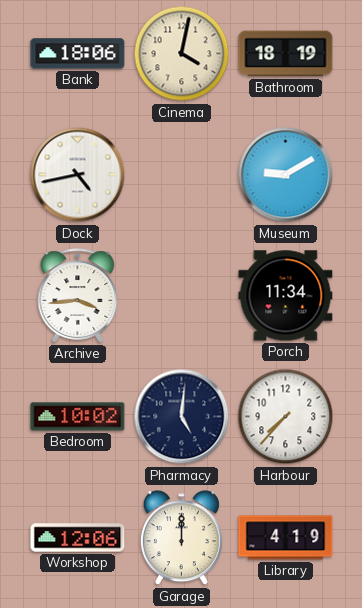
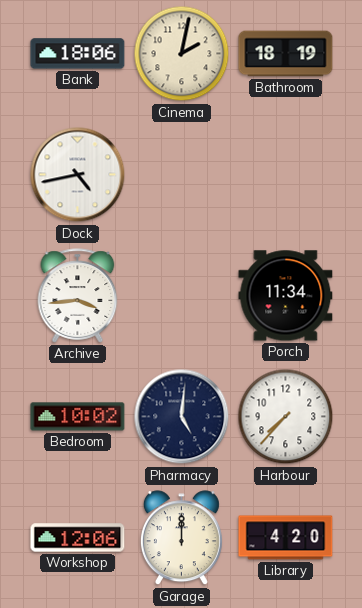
Cinema: 4:02 -> 2:02
Museum: 9:10 -> none
Library: 4:19 -> 4:20
